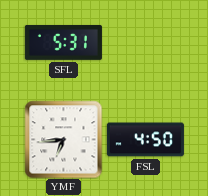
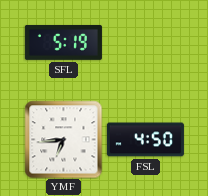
SFL: 5:31 -> 5:19
